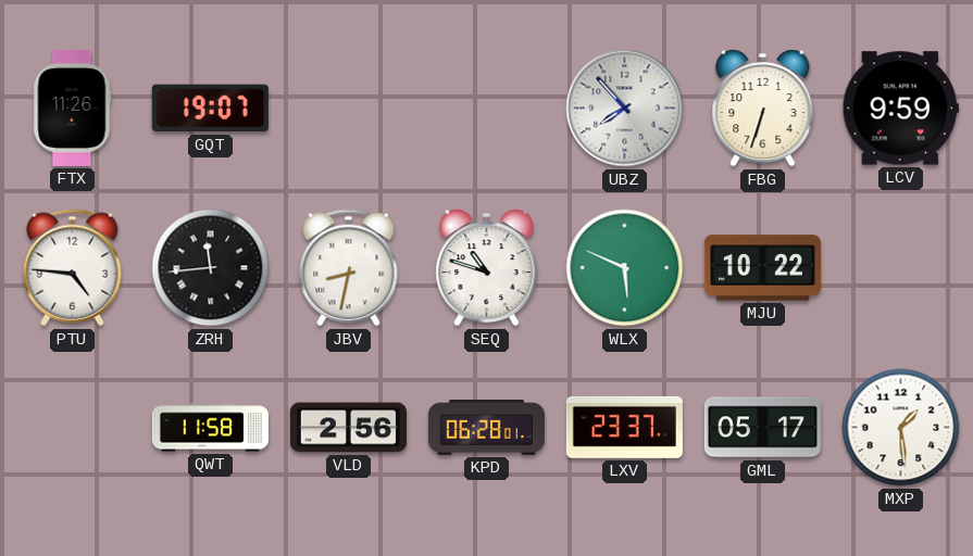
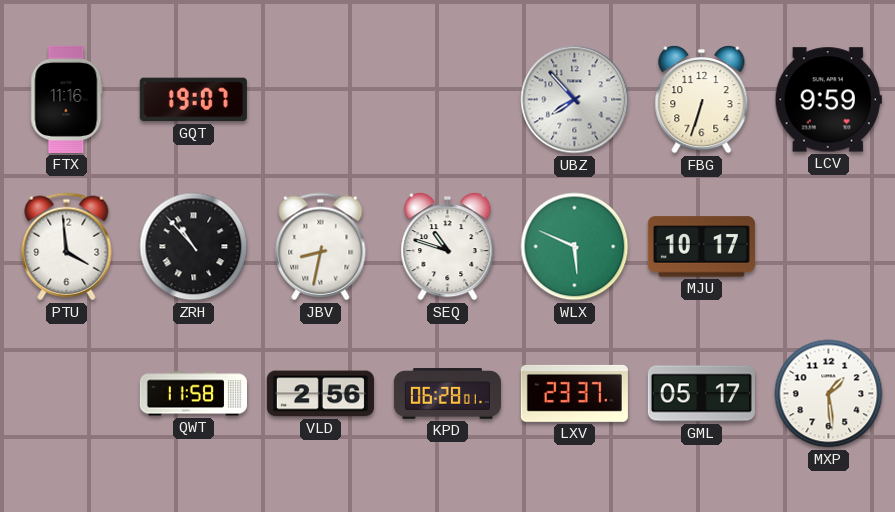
FTX: 11:26 -> 11:16
PTU: 4:46 -> 3:59
ZRH: 11:44 -> 10:53
MJU: 10:22 -> 10:17
